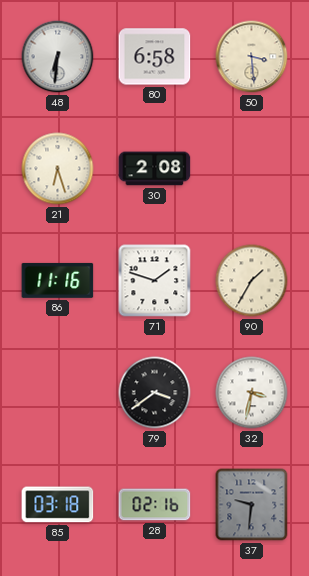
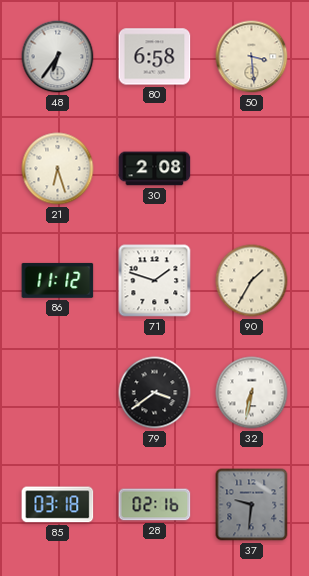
48: 6:31 -> 6:36
86: 11:16 -> 11:12
32: 3:32 -> 6:32
